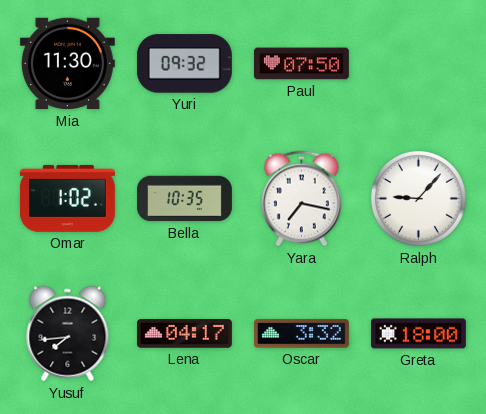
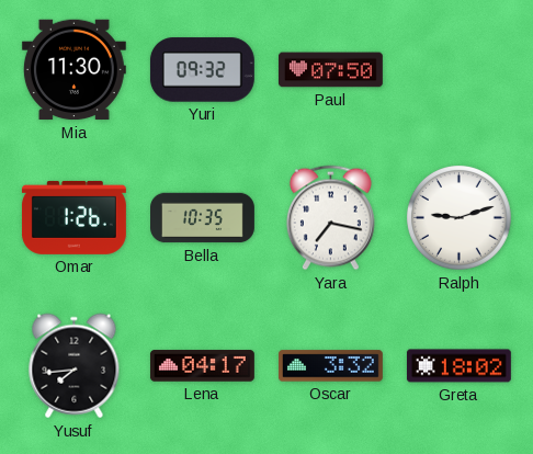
Omar: 1:02 -> 1:26
Ralph: 9:07 -> 9:12
Greta: 18:00 -> 18:02
